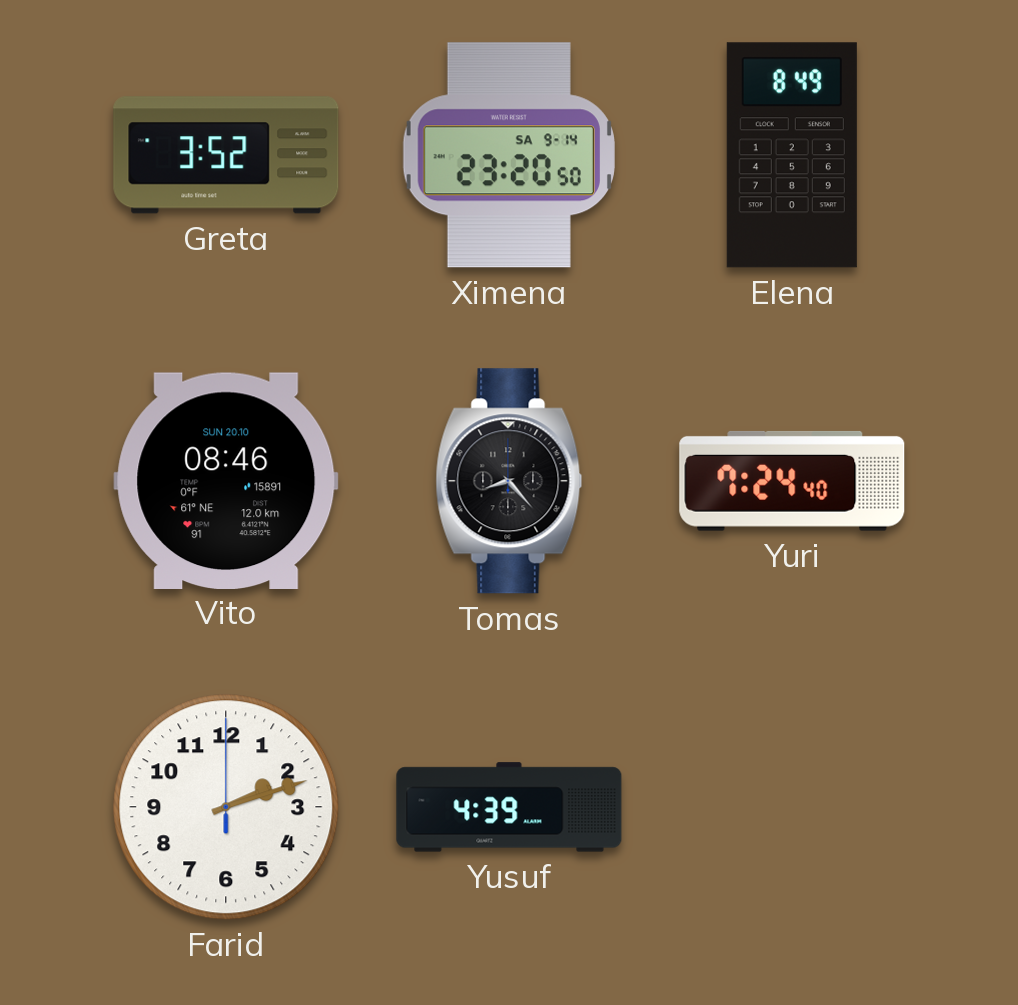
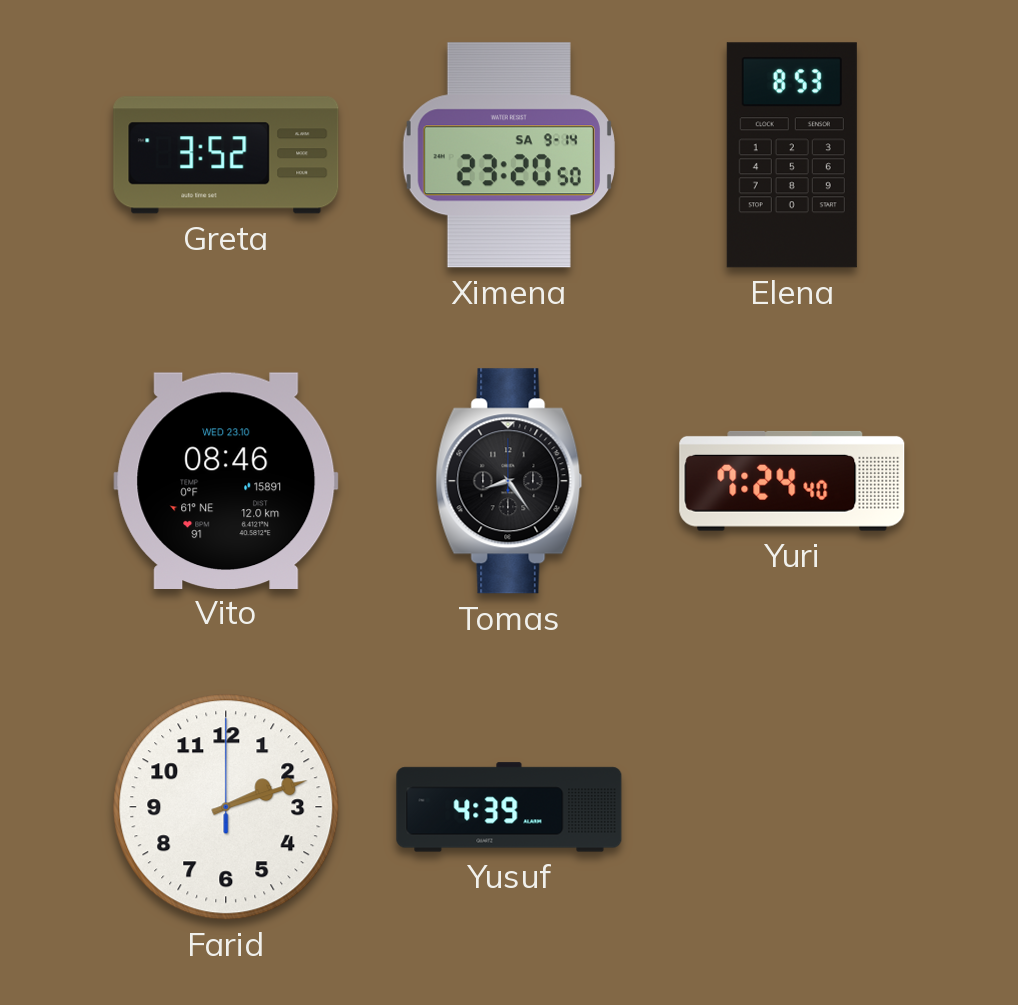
Elena: 8:49 -> 8:53
Vito date: SUN 20.10 -> WED 23.10
Tomas: 8:23 -> 8:24
